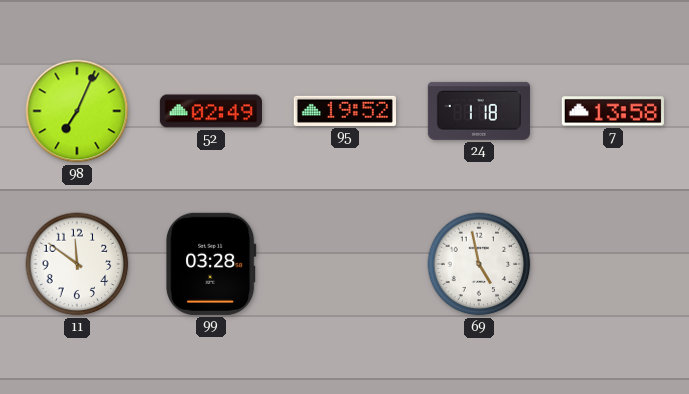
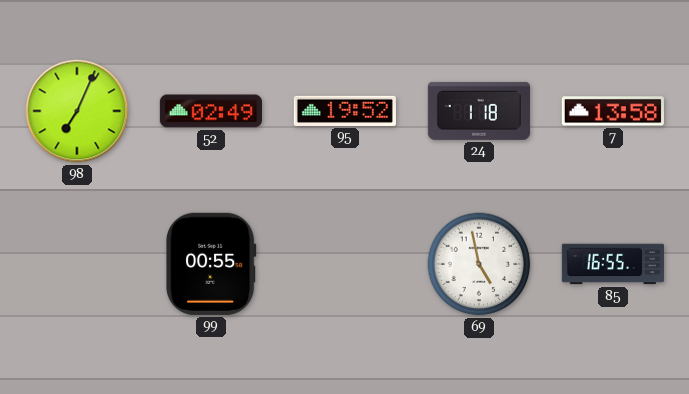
11: 11:51 -> none
99: 03:28 -> 00:55
85: none -> 16:55
